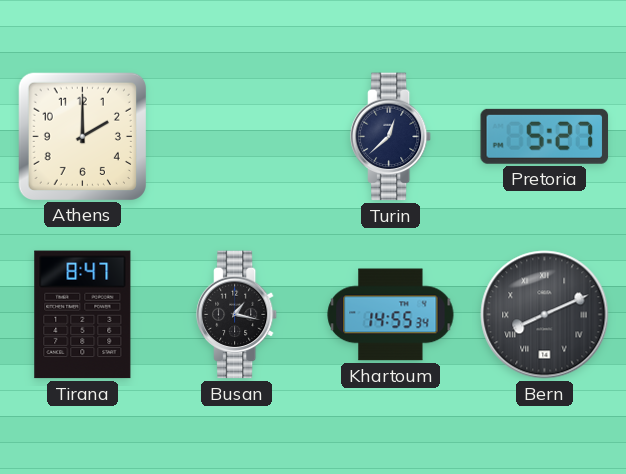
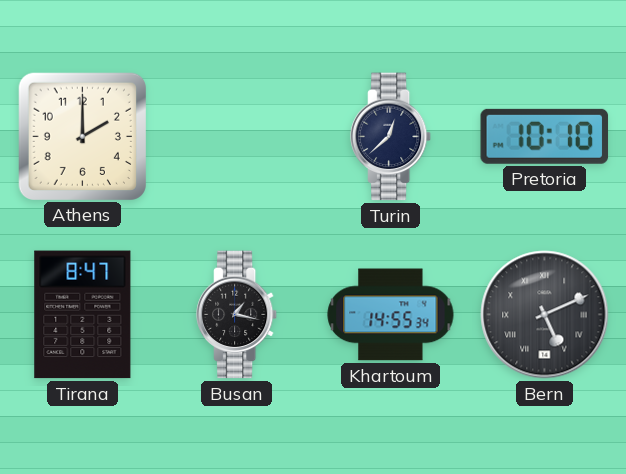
Pretoria: 5:27 -> 10:10
Bern: 8:11 -> 5:11
